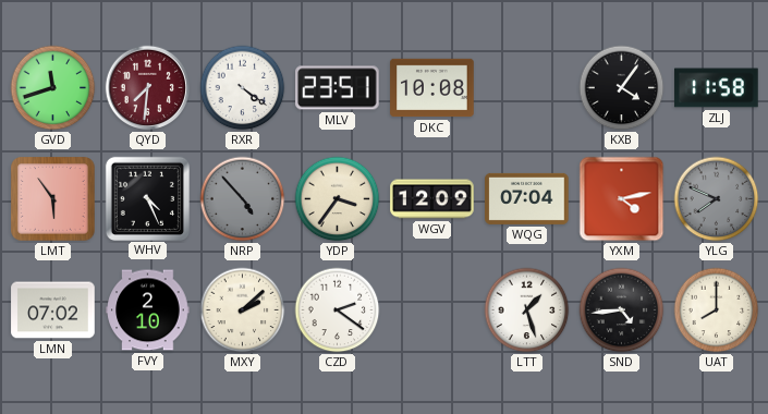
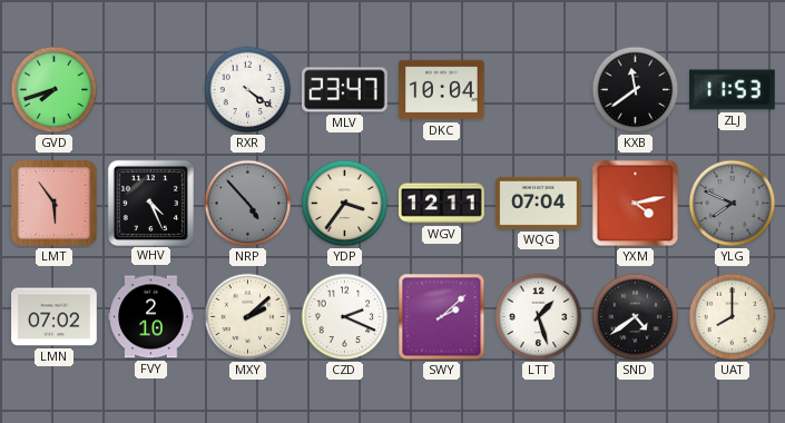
GVD: 11:42 -> 7:42
QYD: 7:31 -> none
MLV: 23:51 -> 23:47
DKC: 10:08 -> 10:04
KXB: 4:06 -> 11:39
ZLJ: 11:58 -> 11:53
WGV: 12:09 -> 12:11
CZD: 2:21 -> 2:19
SWY: none -> 2:08
SND: 4:44 -> 4:39
